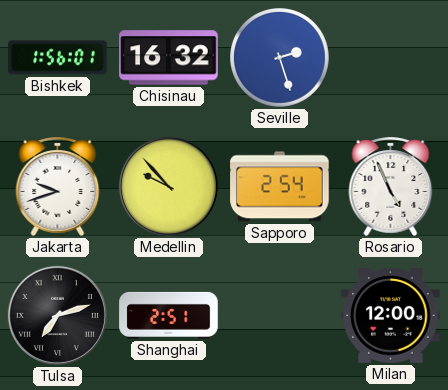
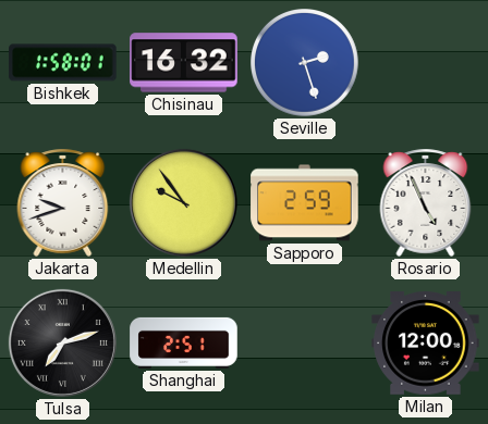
Bishkek: 1:56 -> 1:58
Medellin: 9:53 -> 9:54
Sapporo: 2:54 -> 2:59
